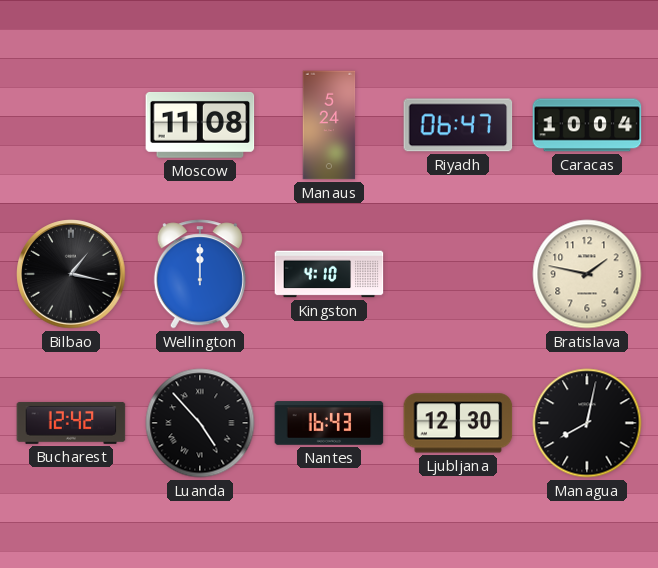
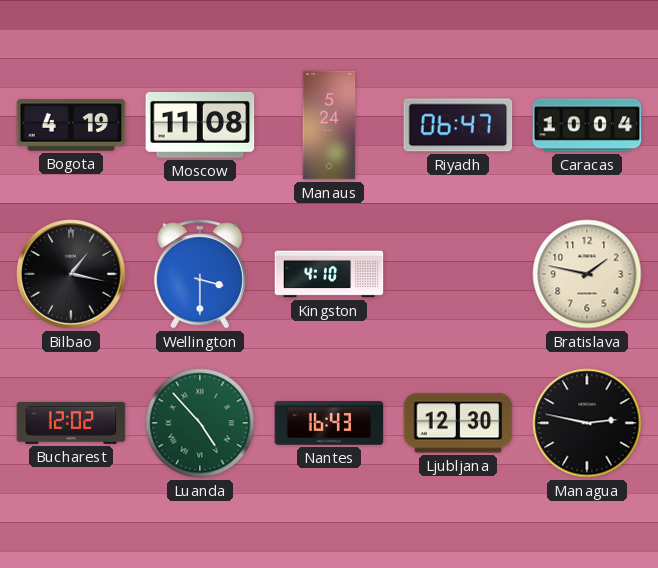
Bogota: none -> 4:19
Wellington: 12:00 -> 3:30
Bucharest: 12:42 -> 12:02
Luanda dial: black -> green
Managua: 8:02 -> 2:47
